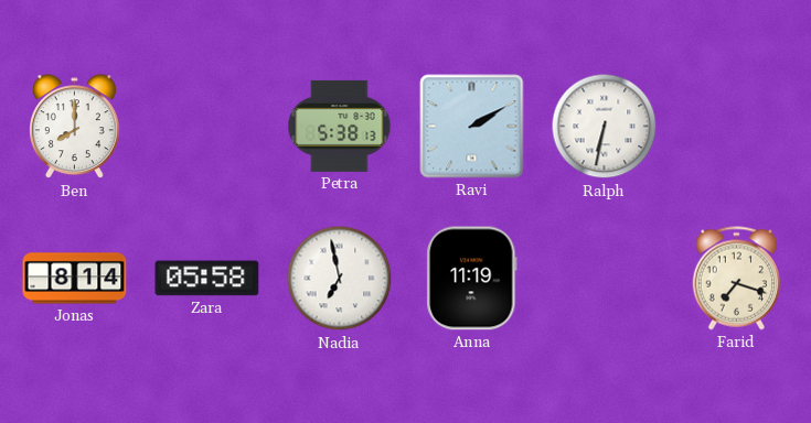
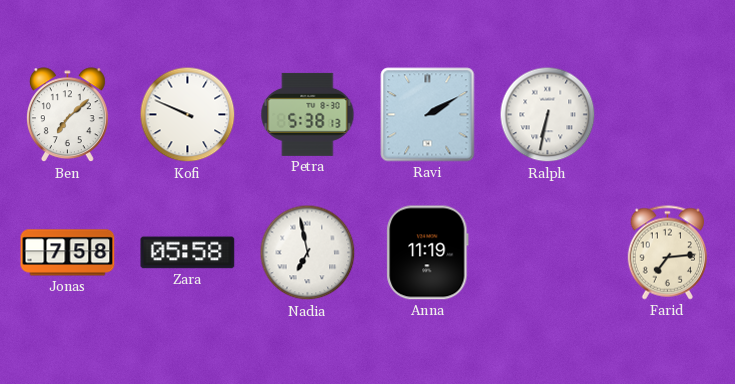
Ben: 8:00 -> 7:08
Kofi: none -> 9:49
Jonas: 8:14 -> 7:58
Farid: 7:18 -> 7:14
